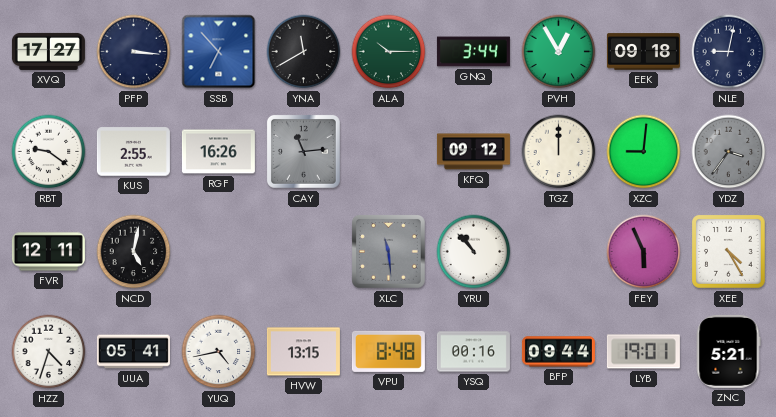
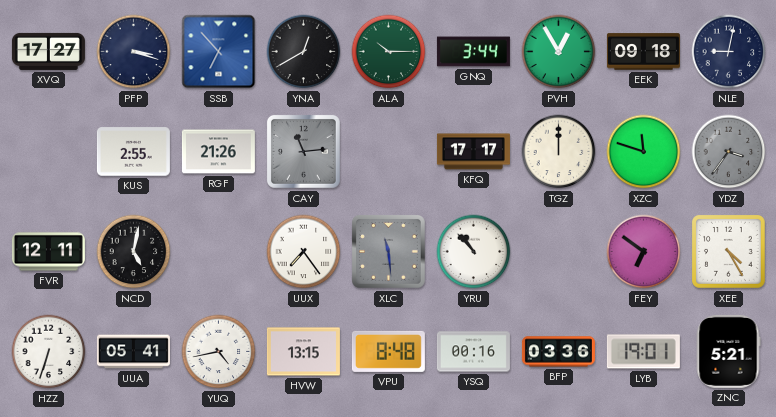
PFP: 3:16 -> 3:18
YNA: 11:40 -> 12:40
RBT: 9:21 -> none
RGF: 16:26 -> 21:26
KFQ: 09:12 -> 17:17
XZC: 9:01 -> 11:48
UUX: none -> 7:24
FEY: 5:56 -> 6:51
HZZ: 4:33 -> 6:33
BFP: 09:44 -> 03:36
